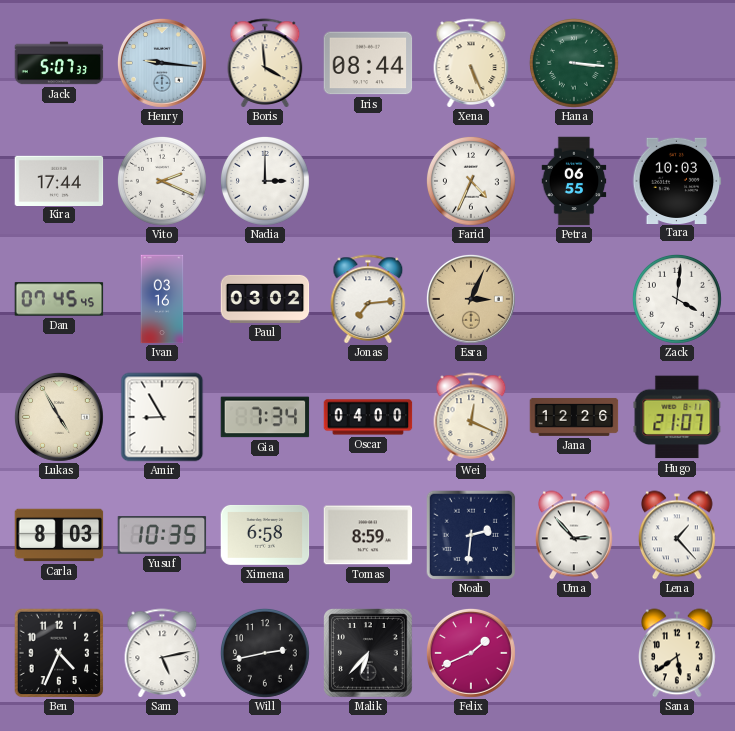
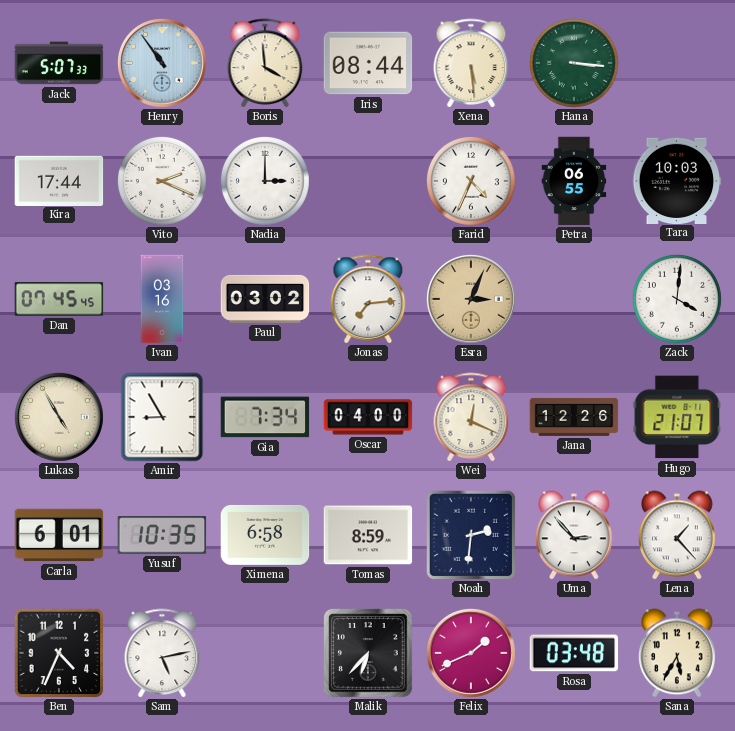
Henry: 9:16 -> 10:54
Xena: 5:26 -> 5:29
Carla: 8:03 -> 6:01
Will: 2:43 -> none
Rosa: none -> 03:48
Sana: 5:39 -> 5:35
